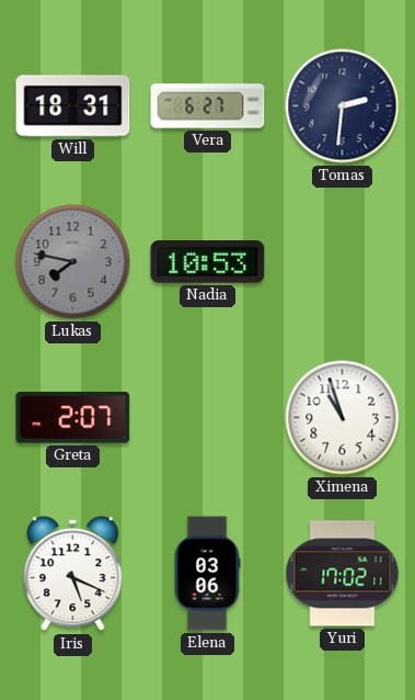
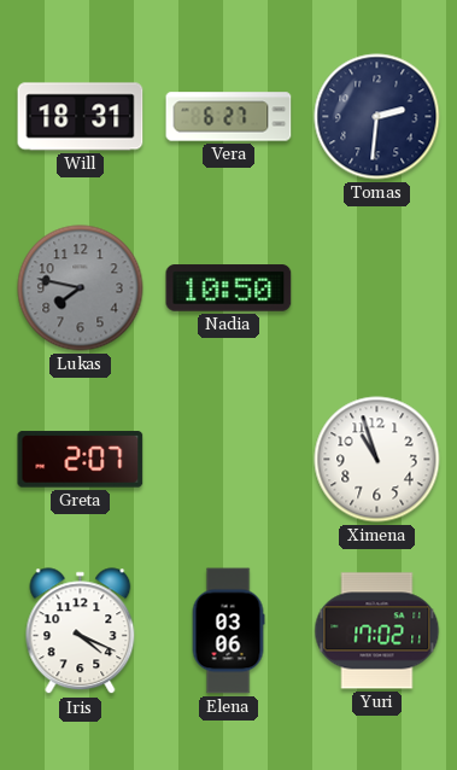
Nadia: 10:53 -> 10:50
Iris: 5:19 -> 4:19
